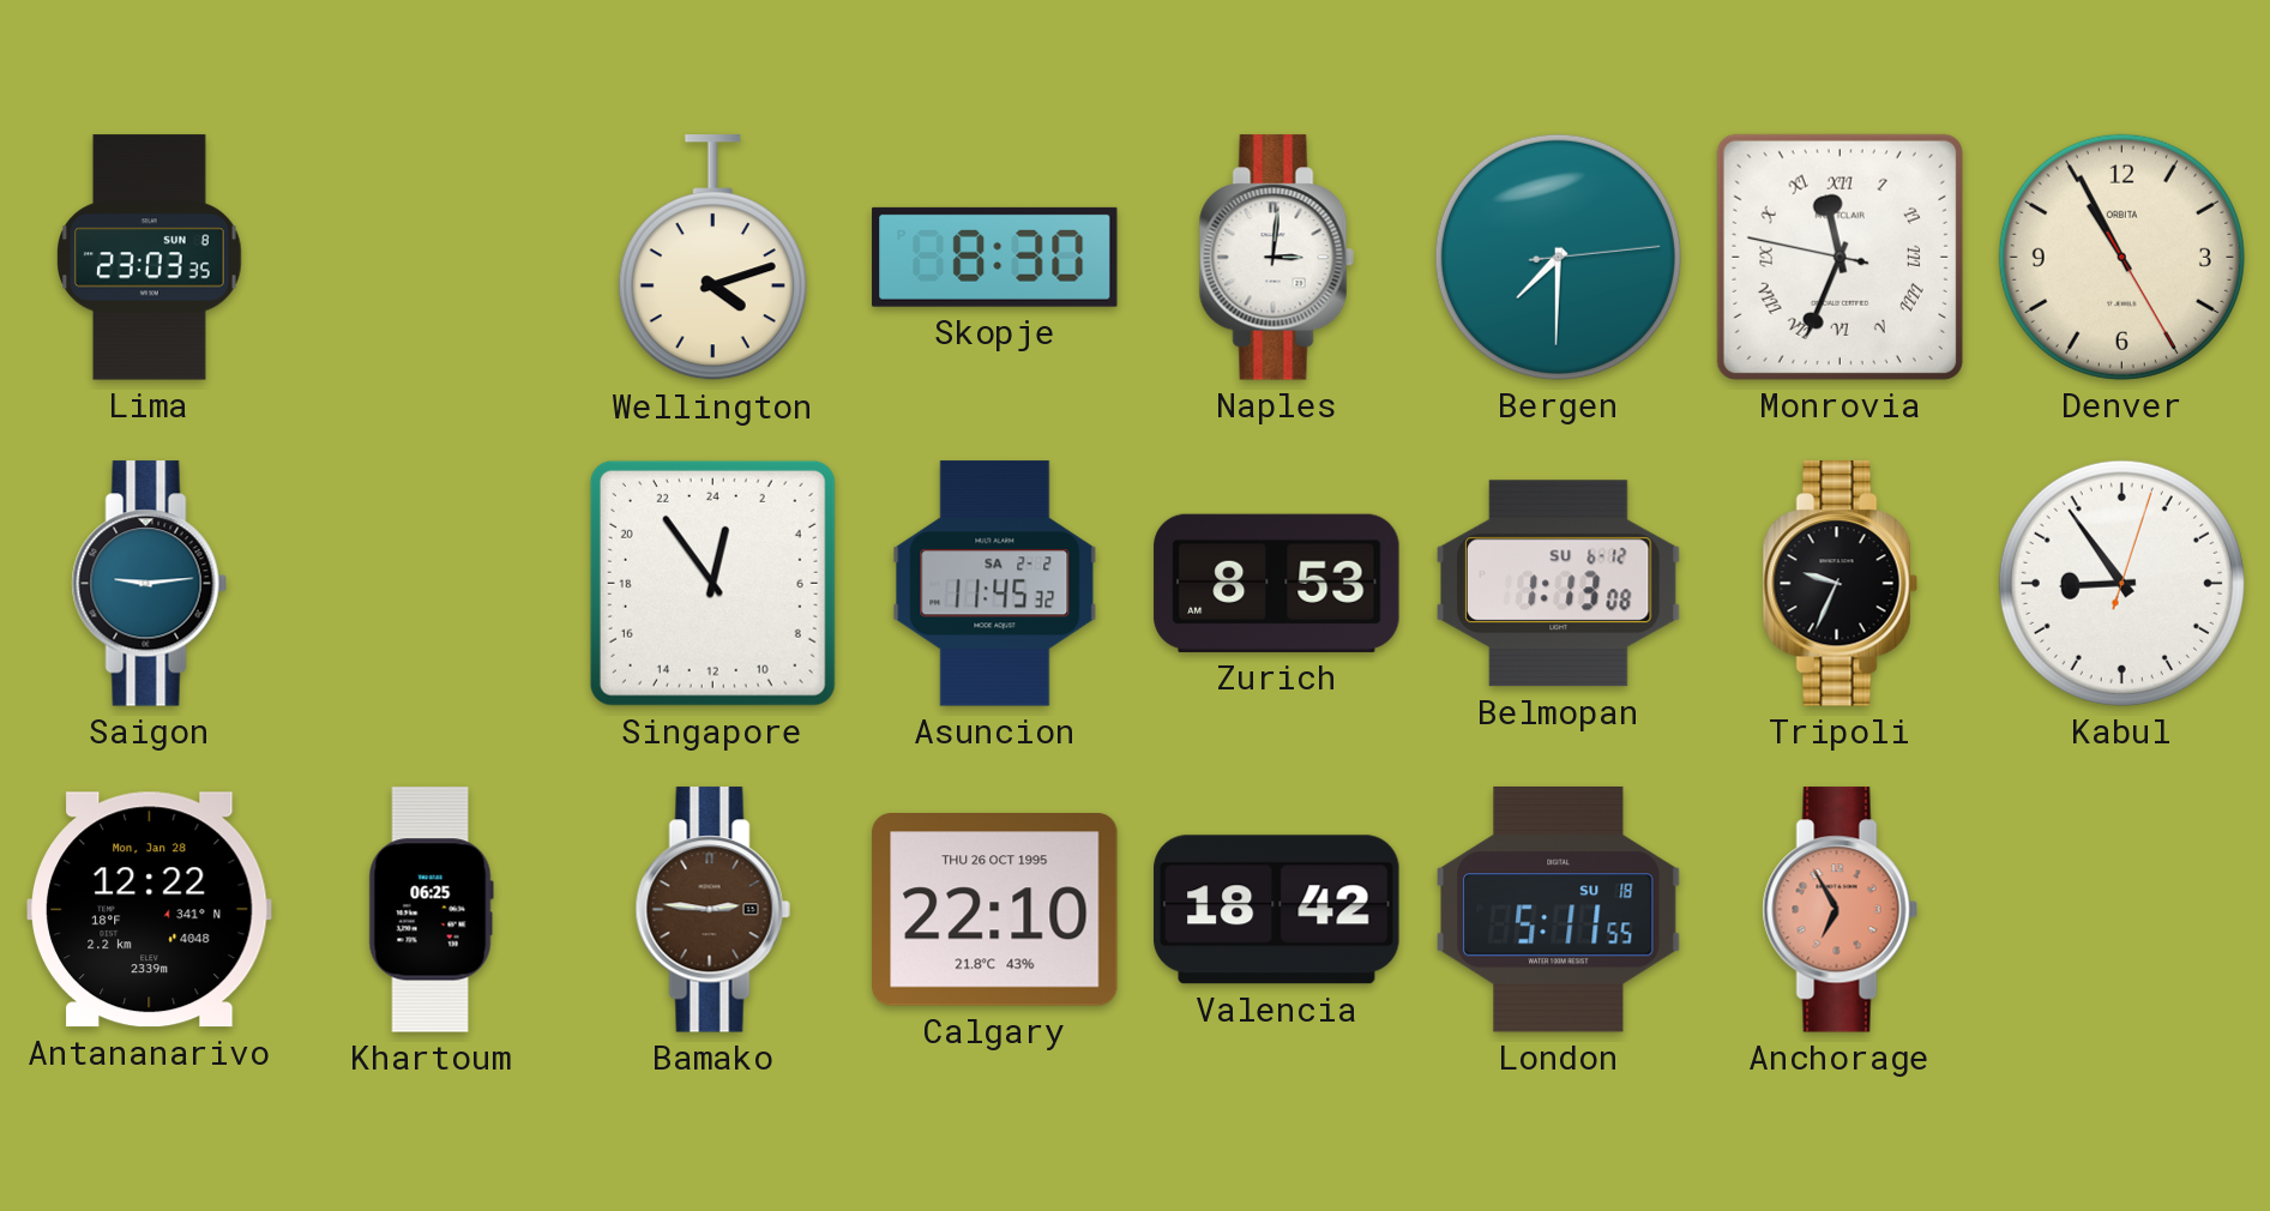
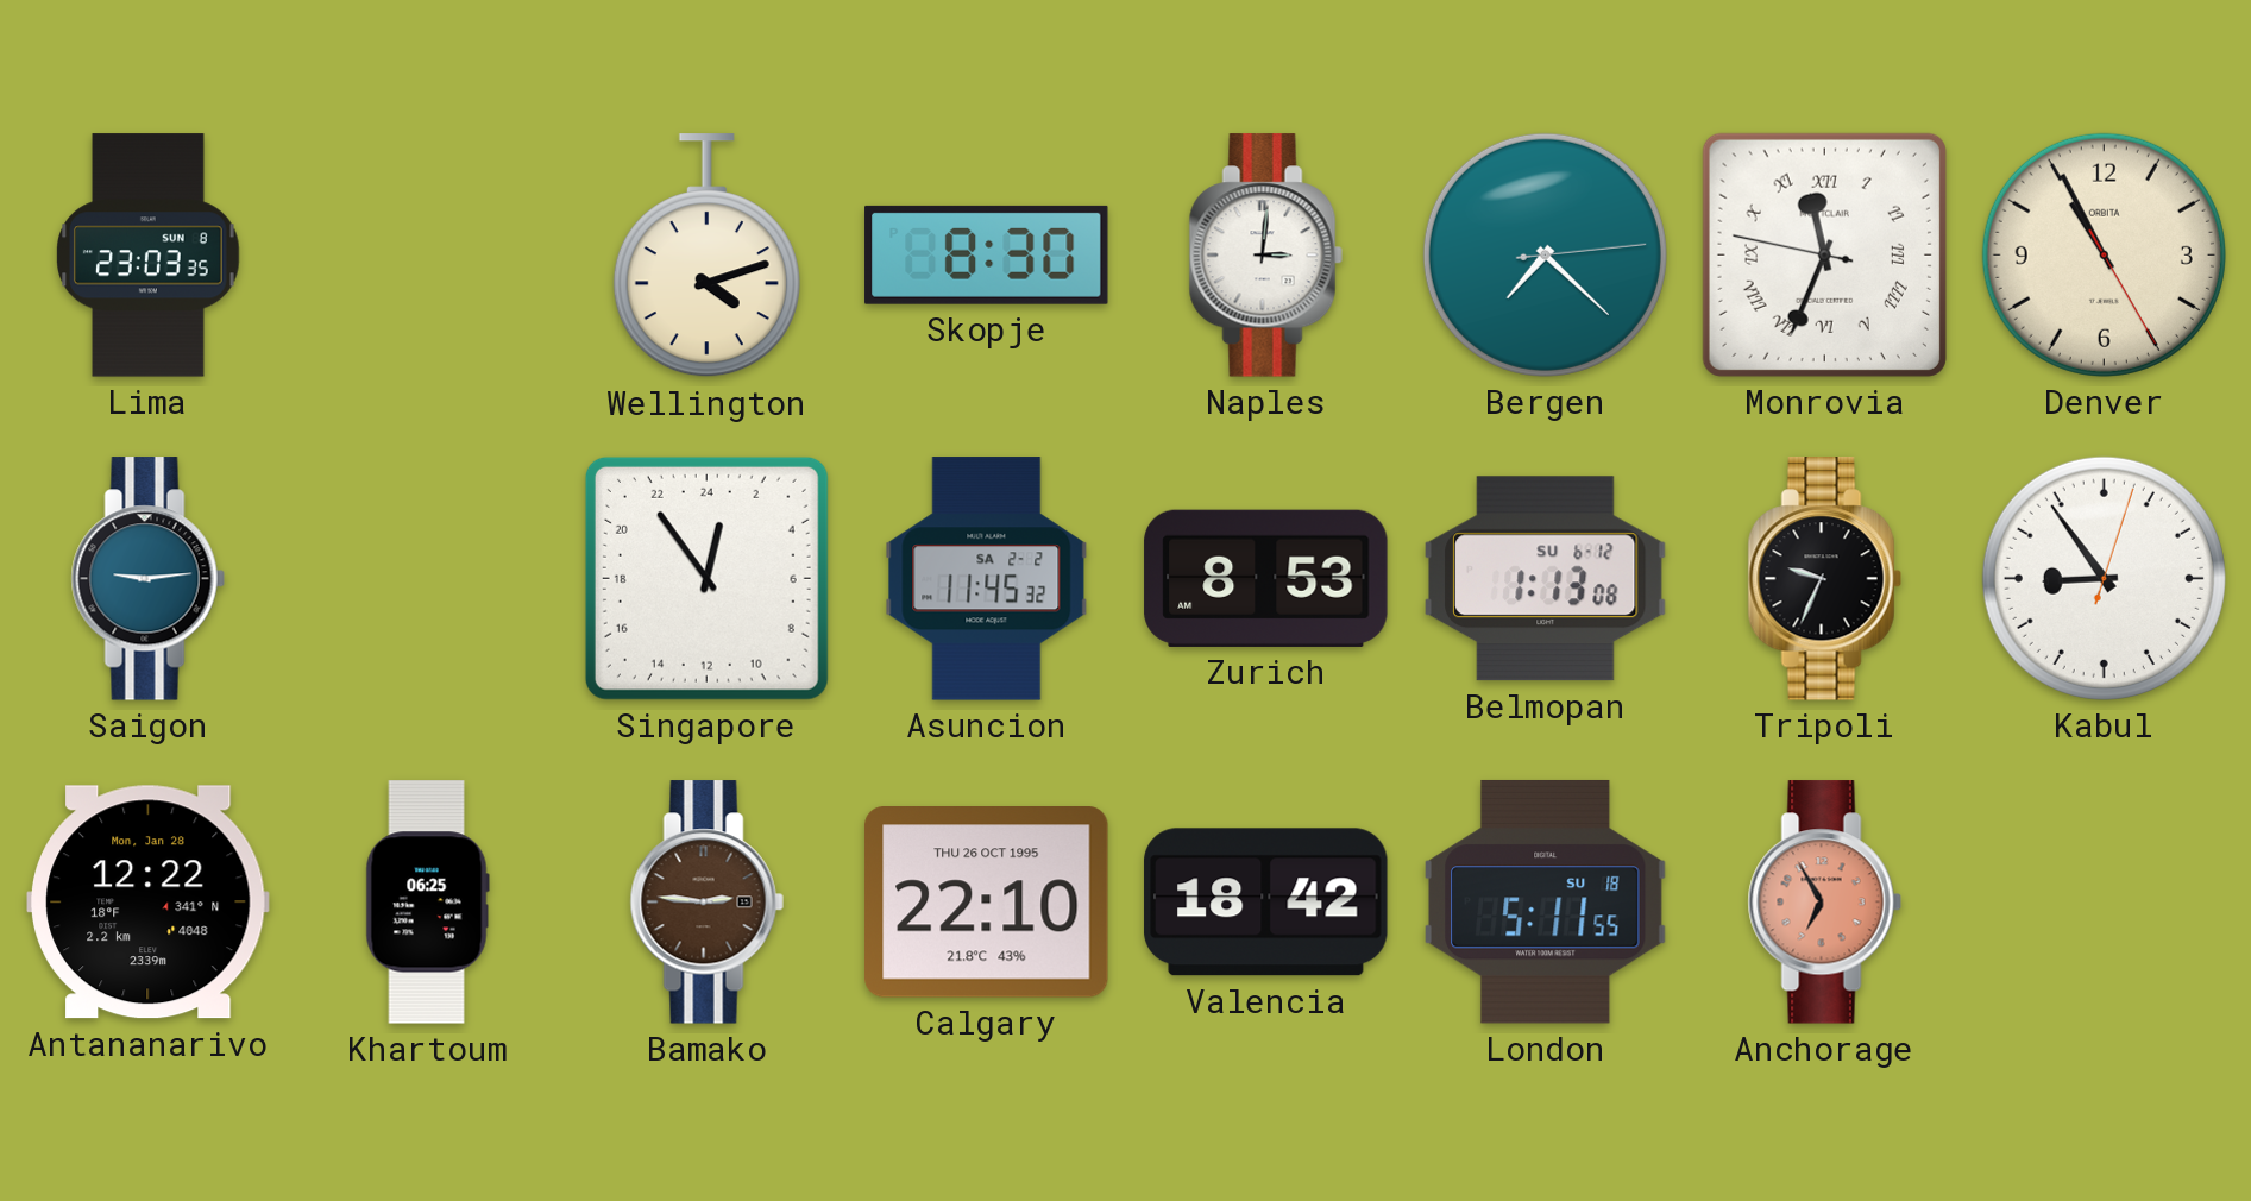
Bergen: 7:30 -> 7:22
